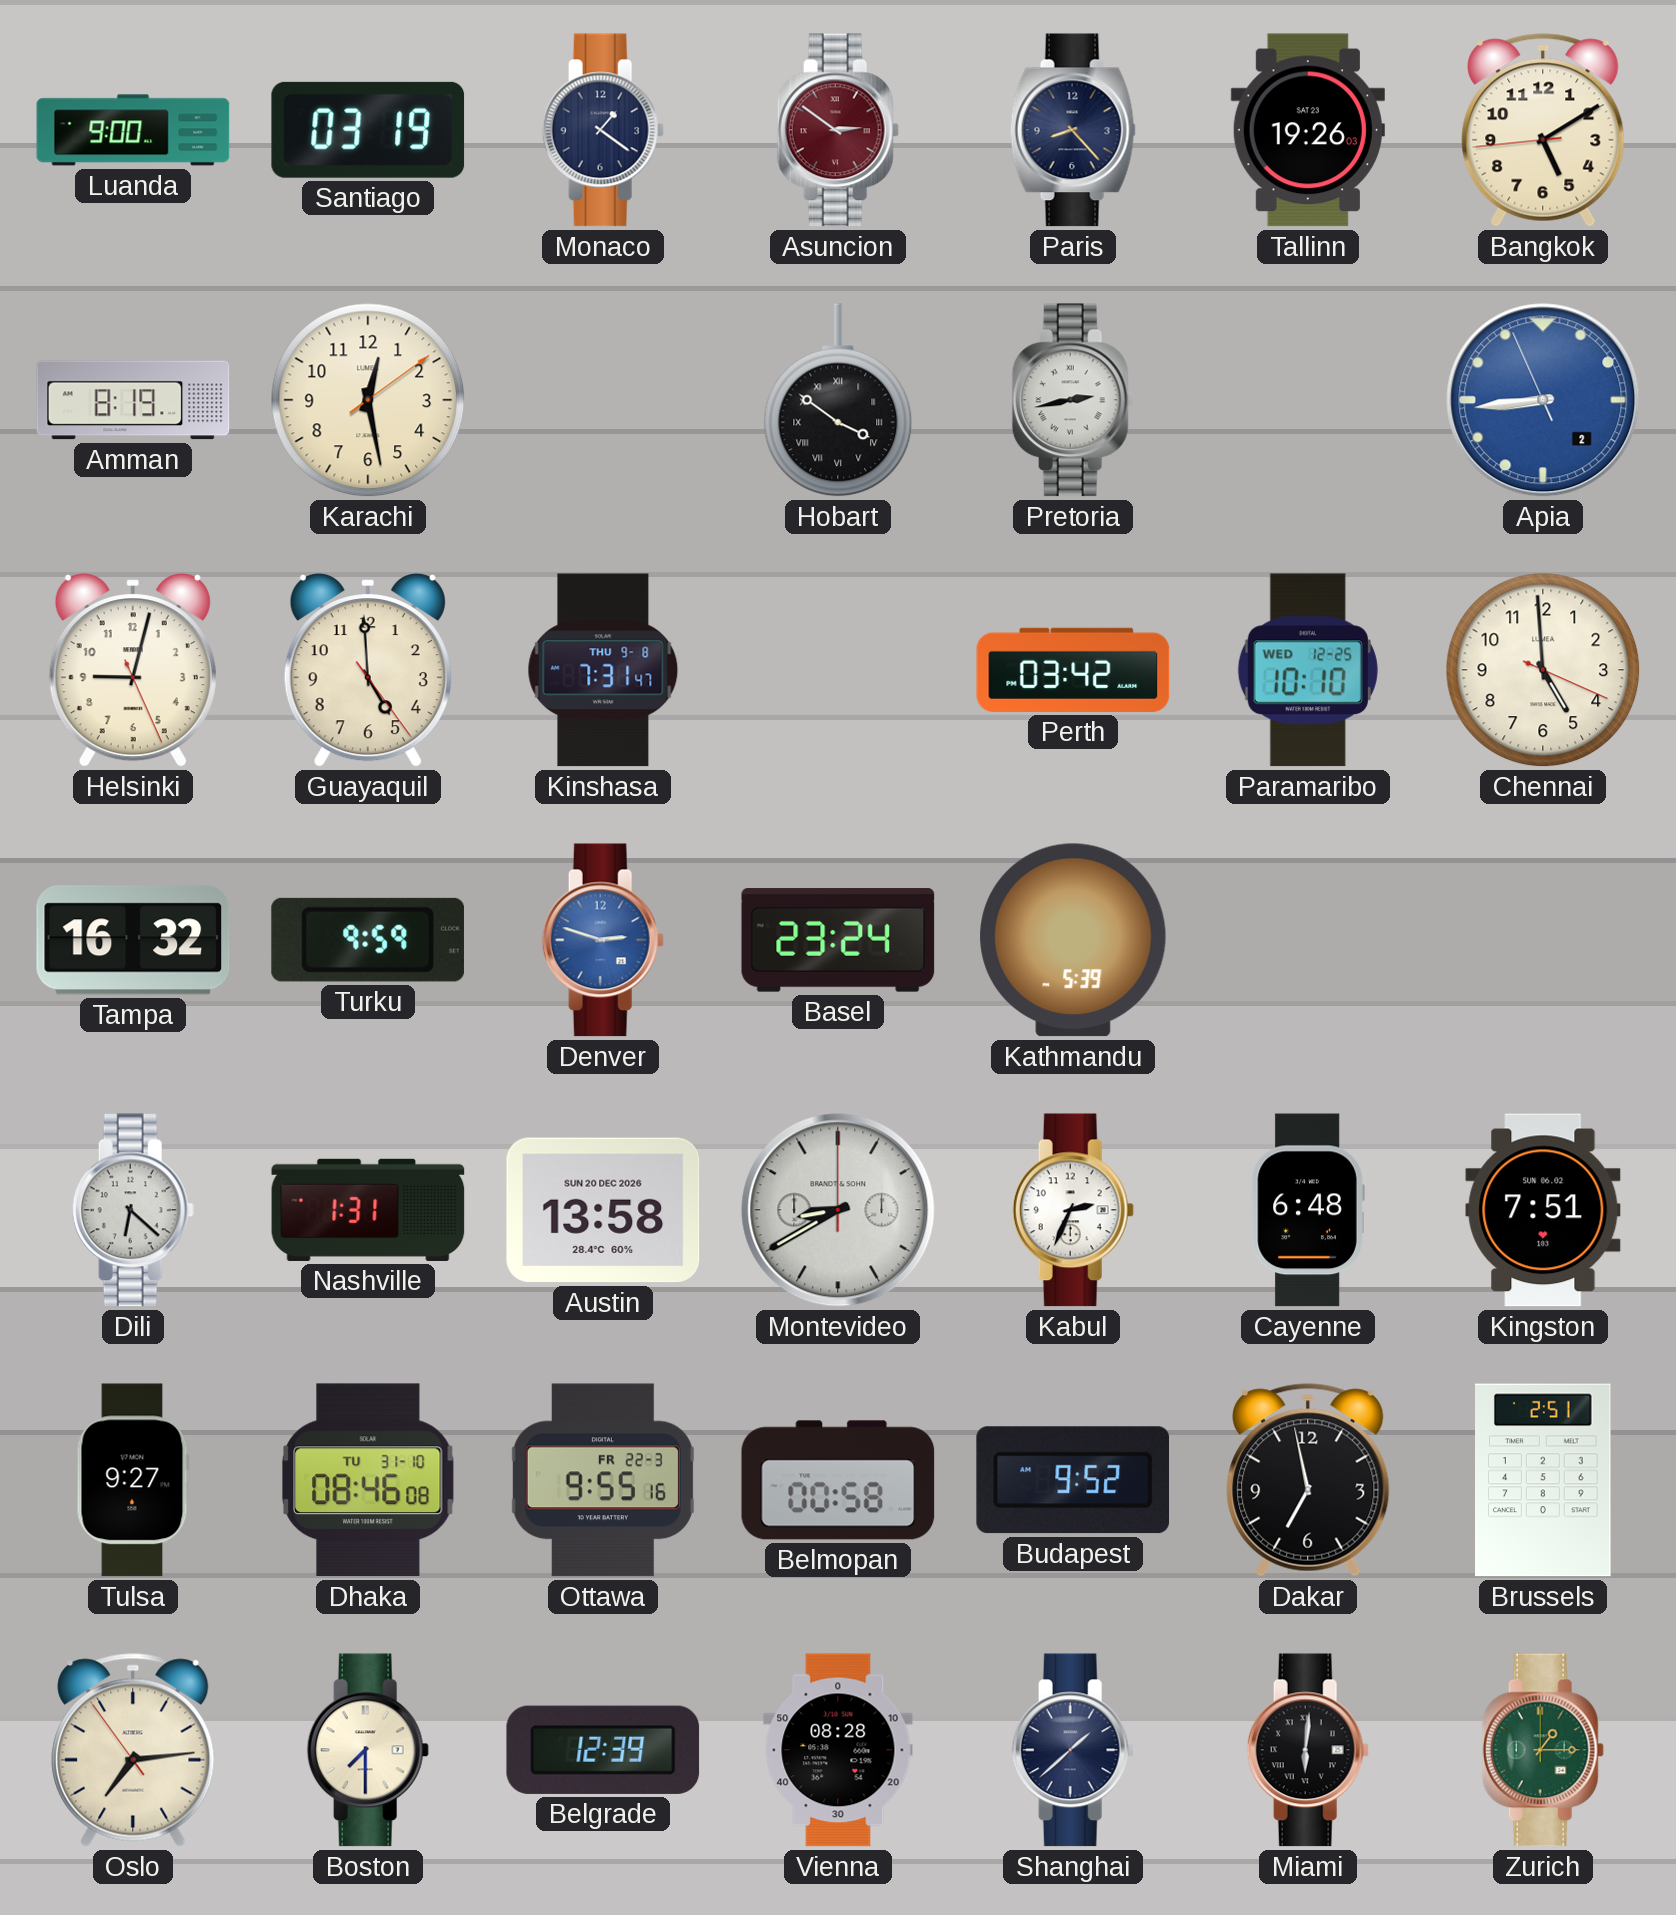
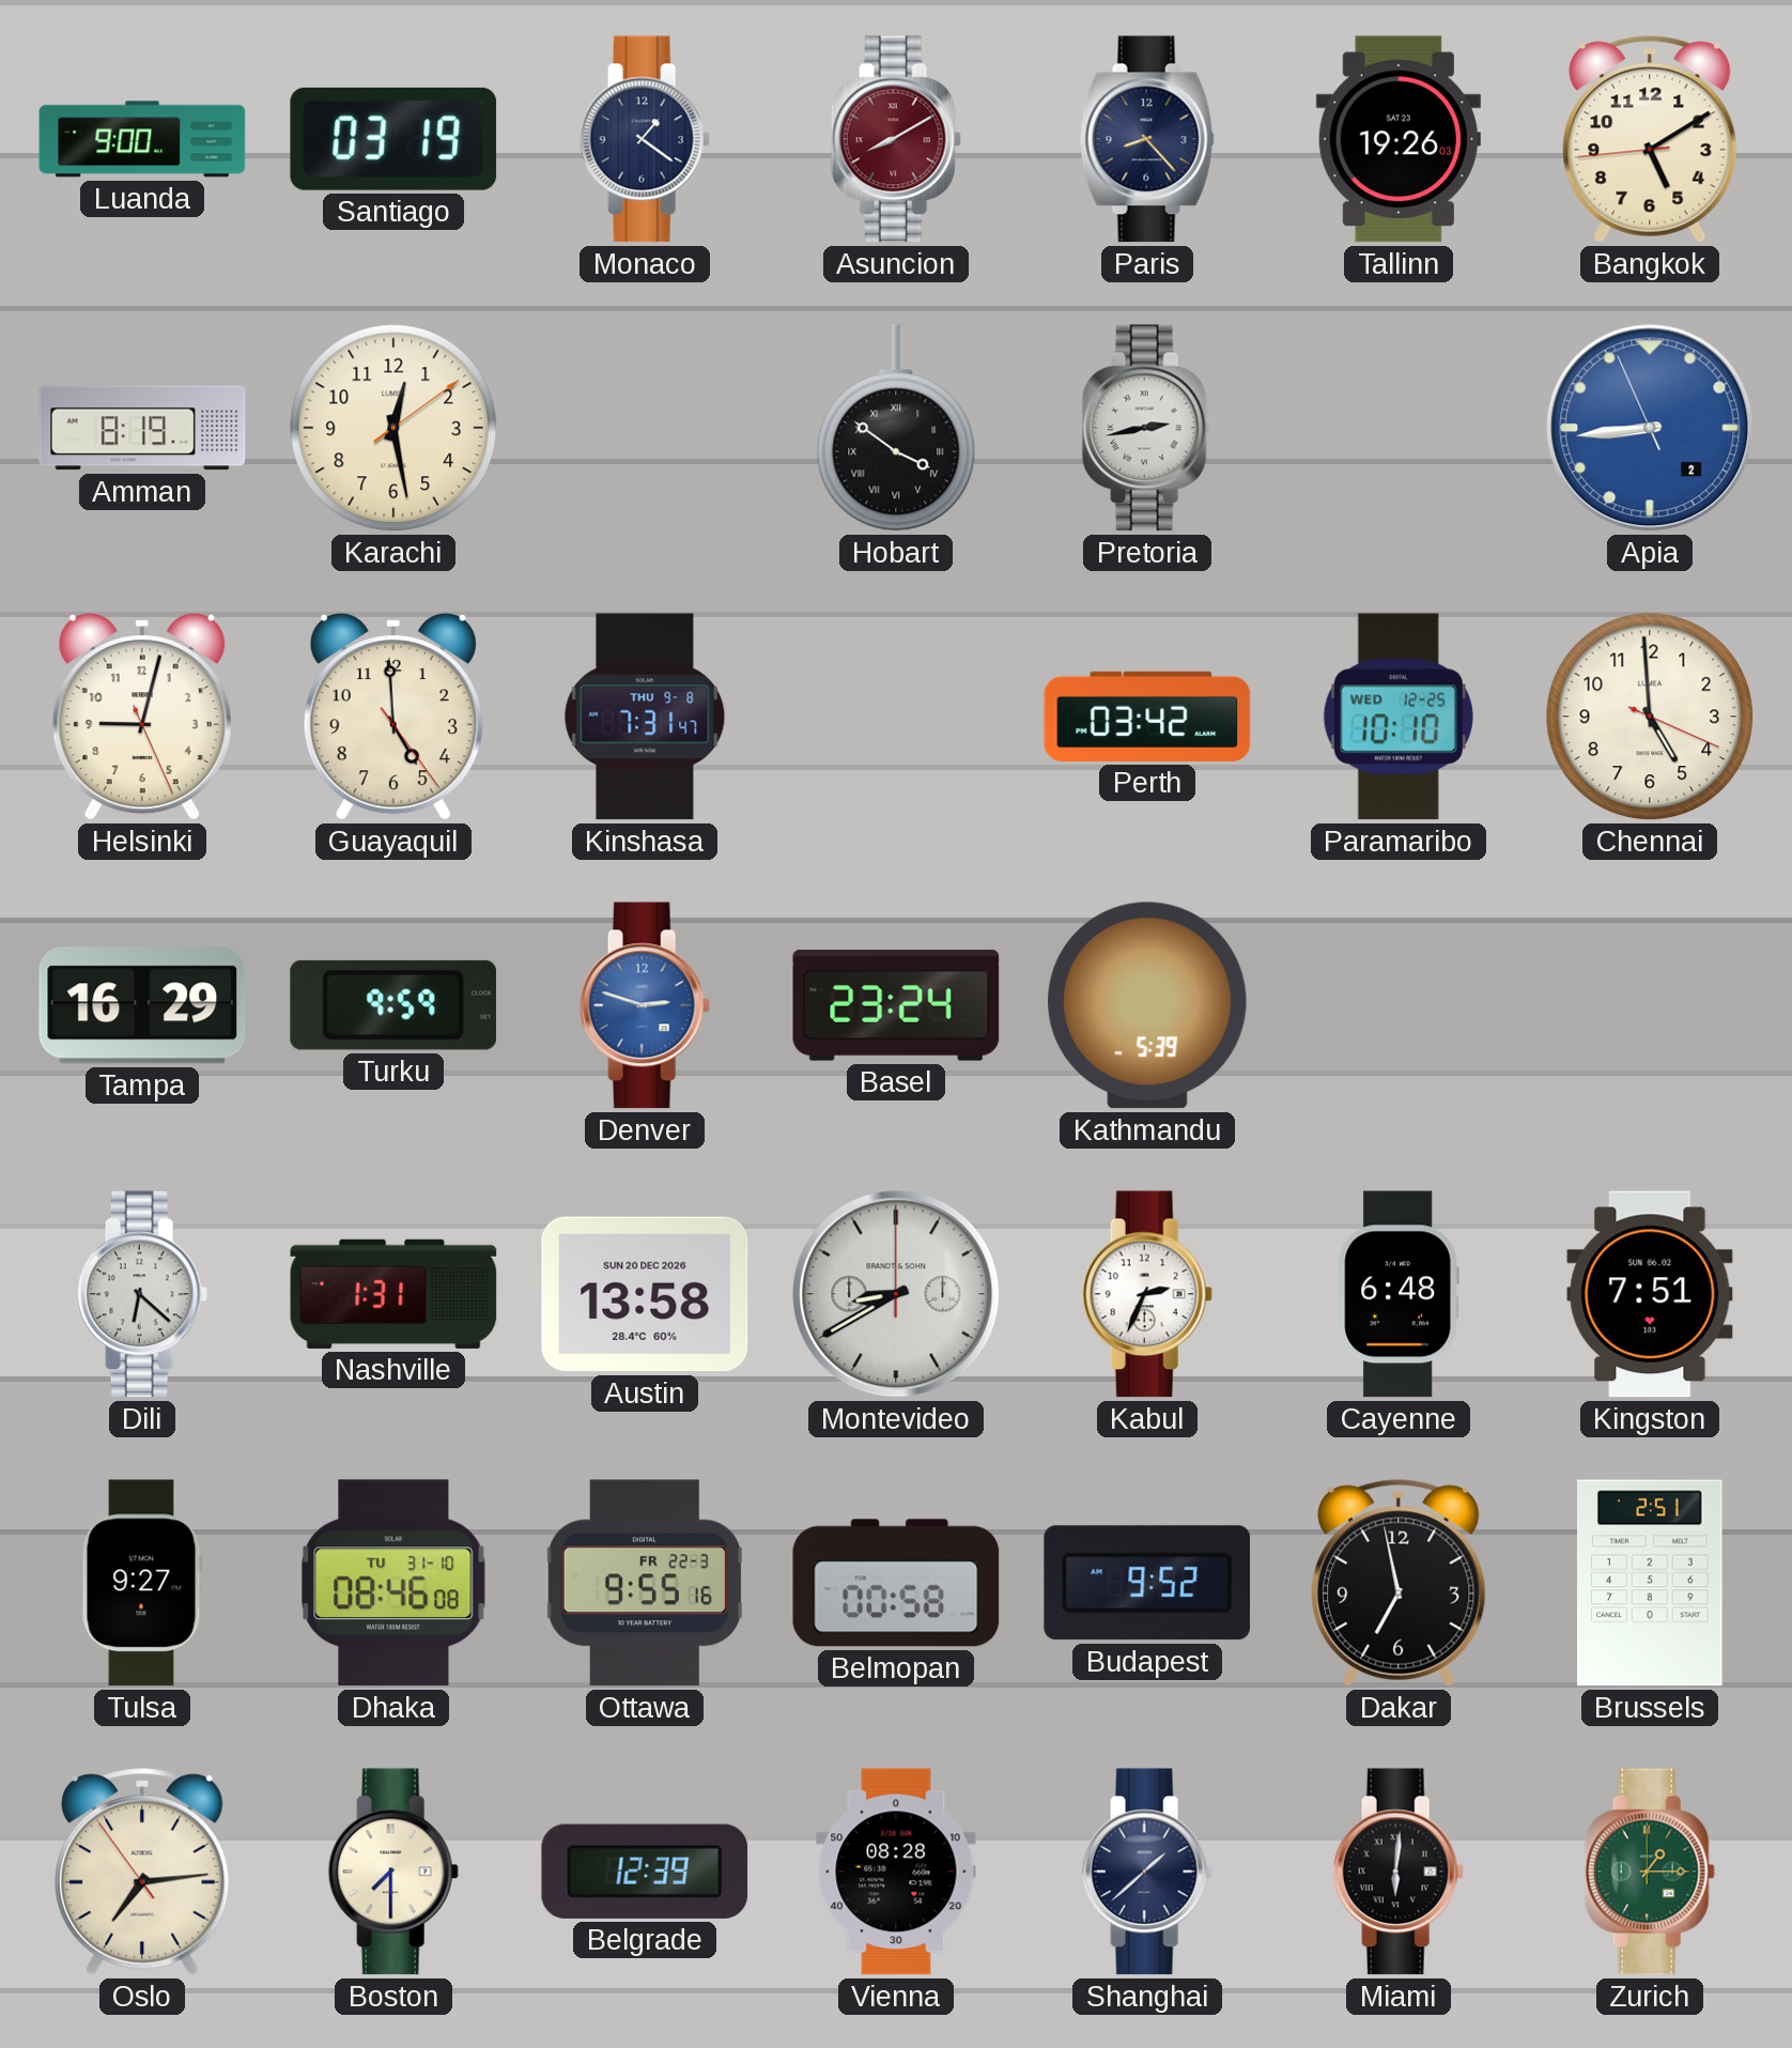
Asuncion: 2:51 -> 8:10
Tampa: 16:32 -> 16:29
